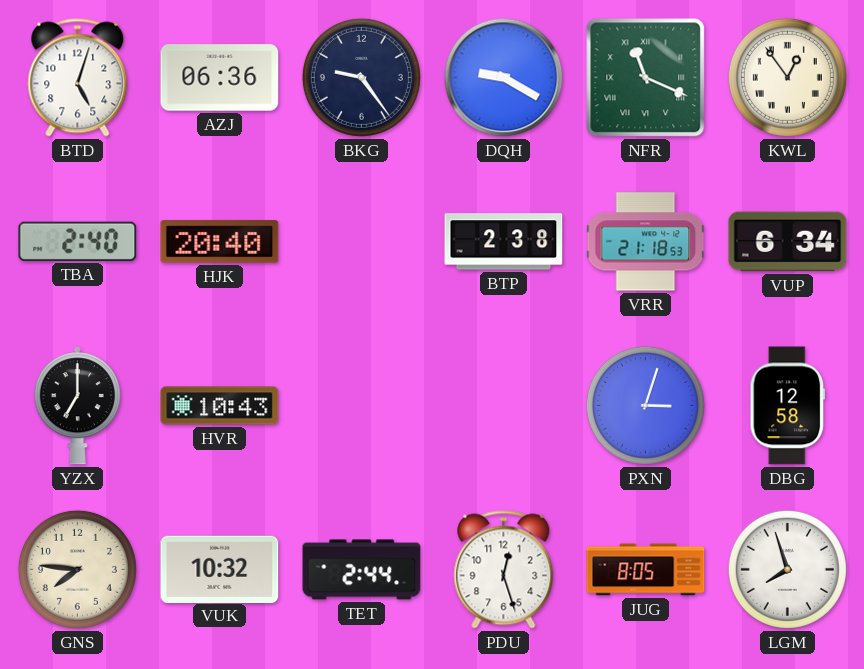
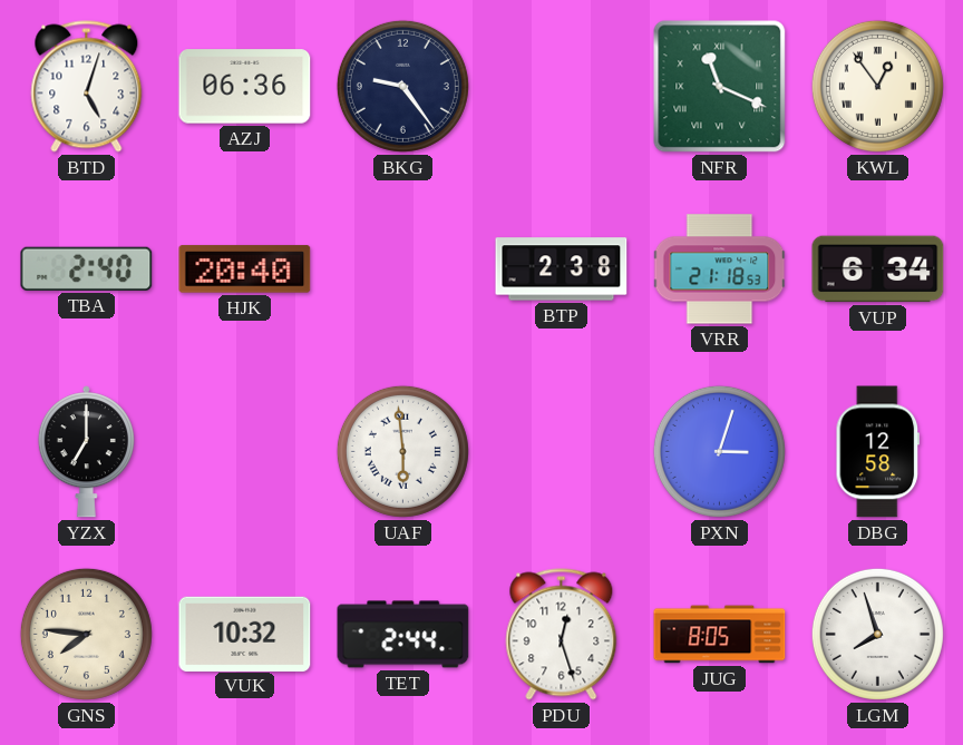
DQH: 9:20 -> none
HVR: 10:43 -> none
UAF: none -> 5:59
